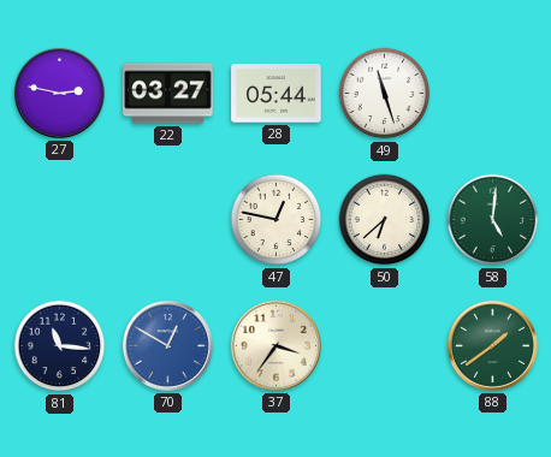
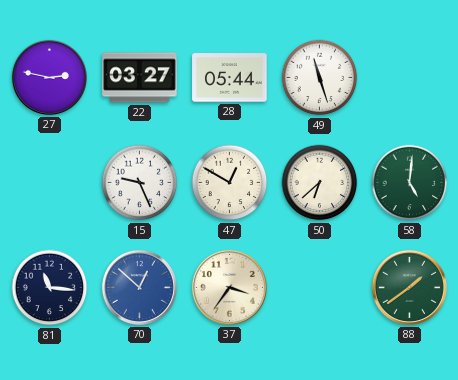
15: none -> 9:26
47: 12:47 -> 12:50
70: 12:50 -> 12:52
